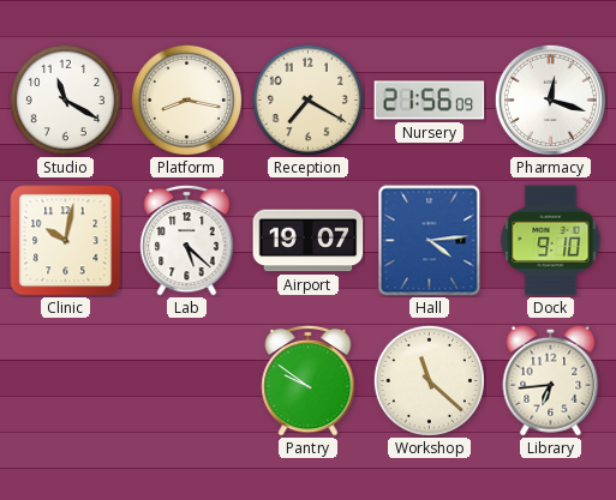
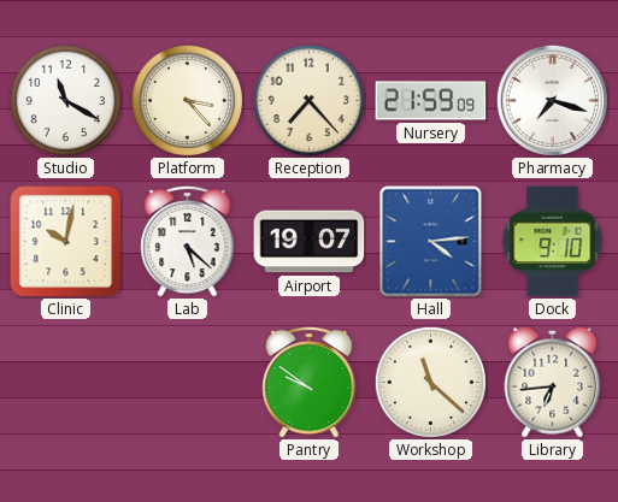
Platform: 8:17 -> 3:23
Reception: 7:20 -> 7:23
Nursery: 21:56 -> 21:59
Pharmacy: 12:18 -> 7:18
